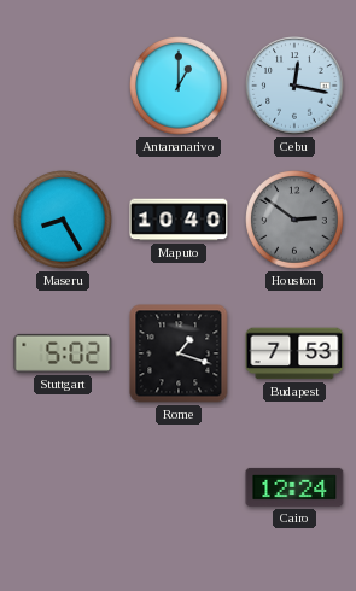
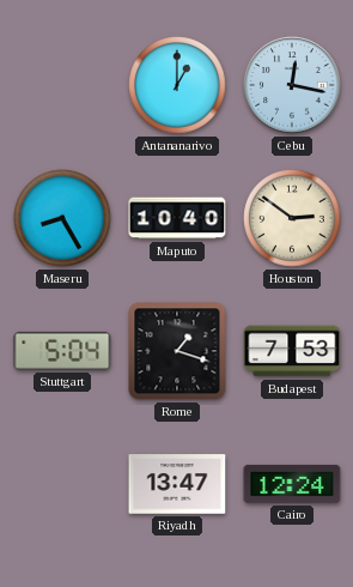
Houston dial: grey -> cream
Stuttgart: 5:02 -> 5:04
Riyadh: none -> 13:47
